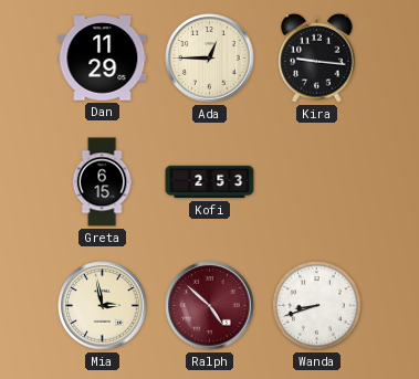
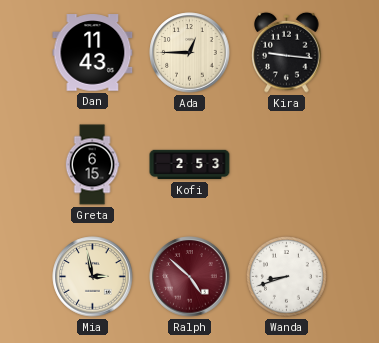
Dan: 11:29 -> 11:43
